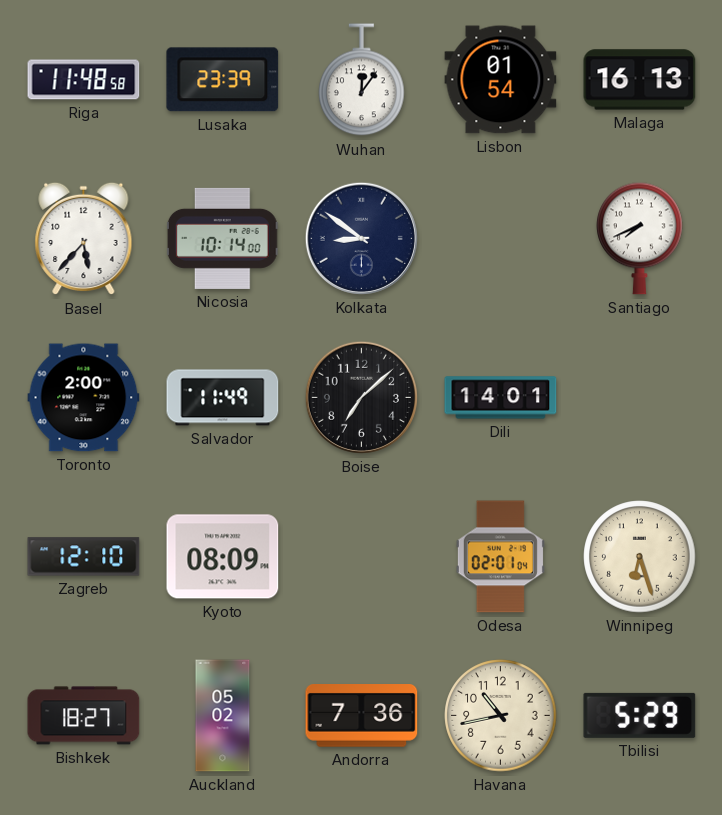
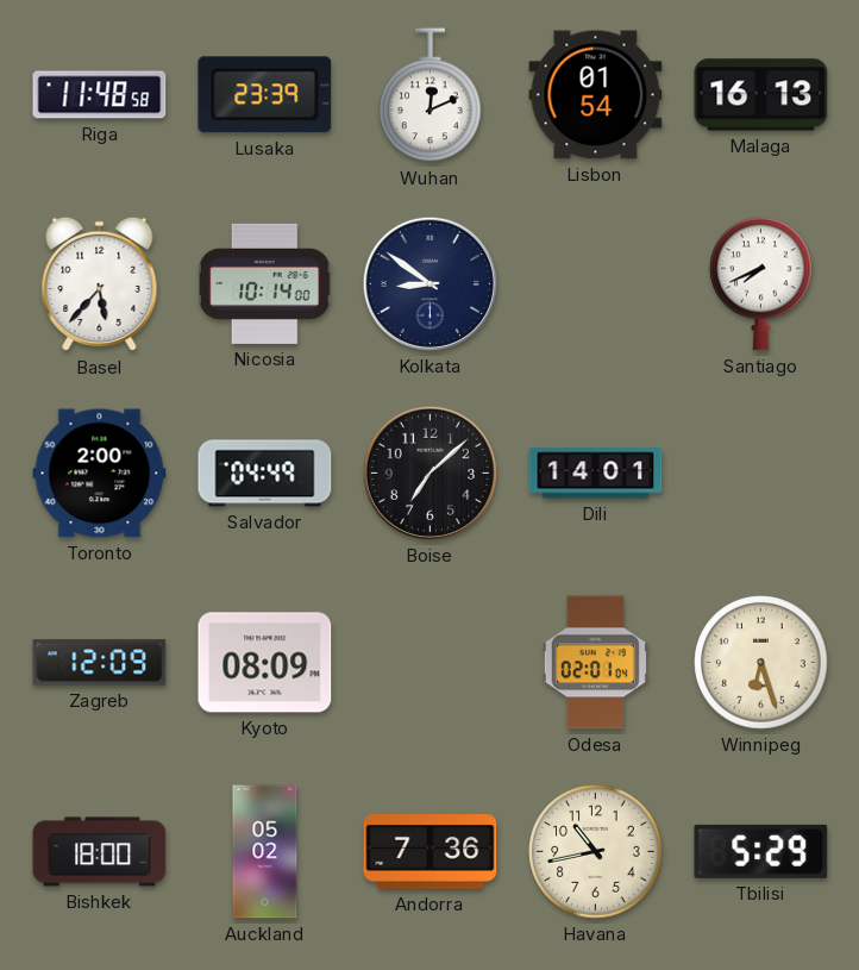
Wuhan: 12:06 -> 12:11
Salvador: 11:49 -> 04:49
Zagreb: 12:10 -> 12:09
Bishkek: 18:27 -> 18:00
